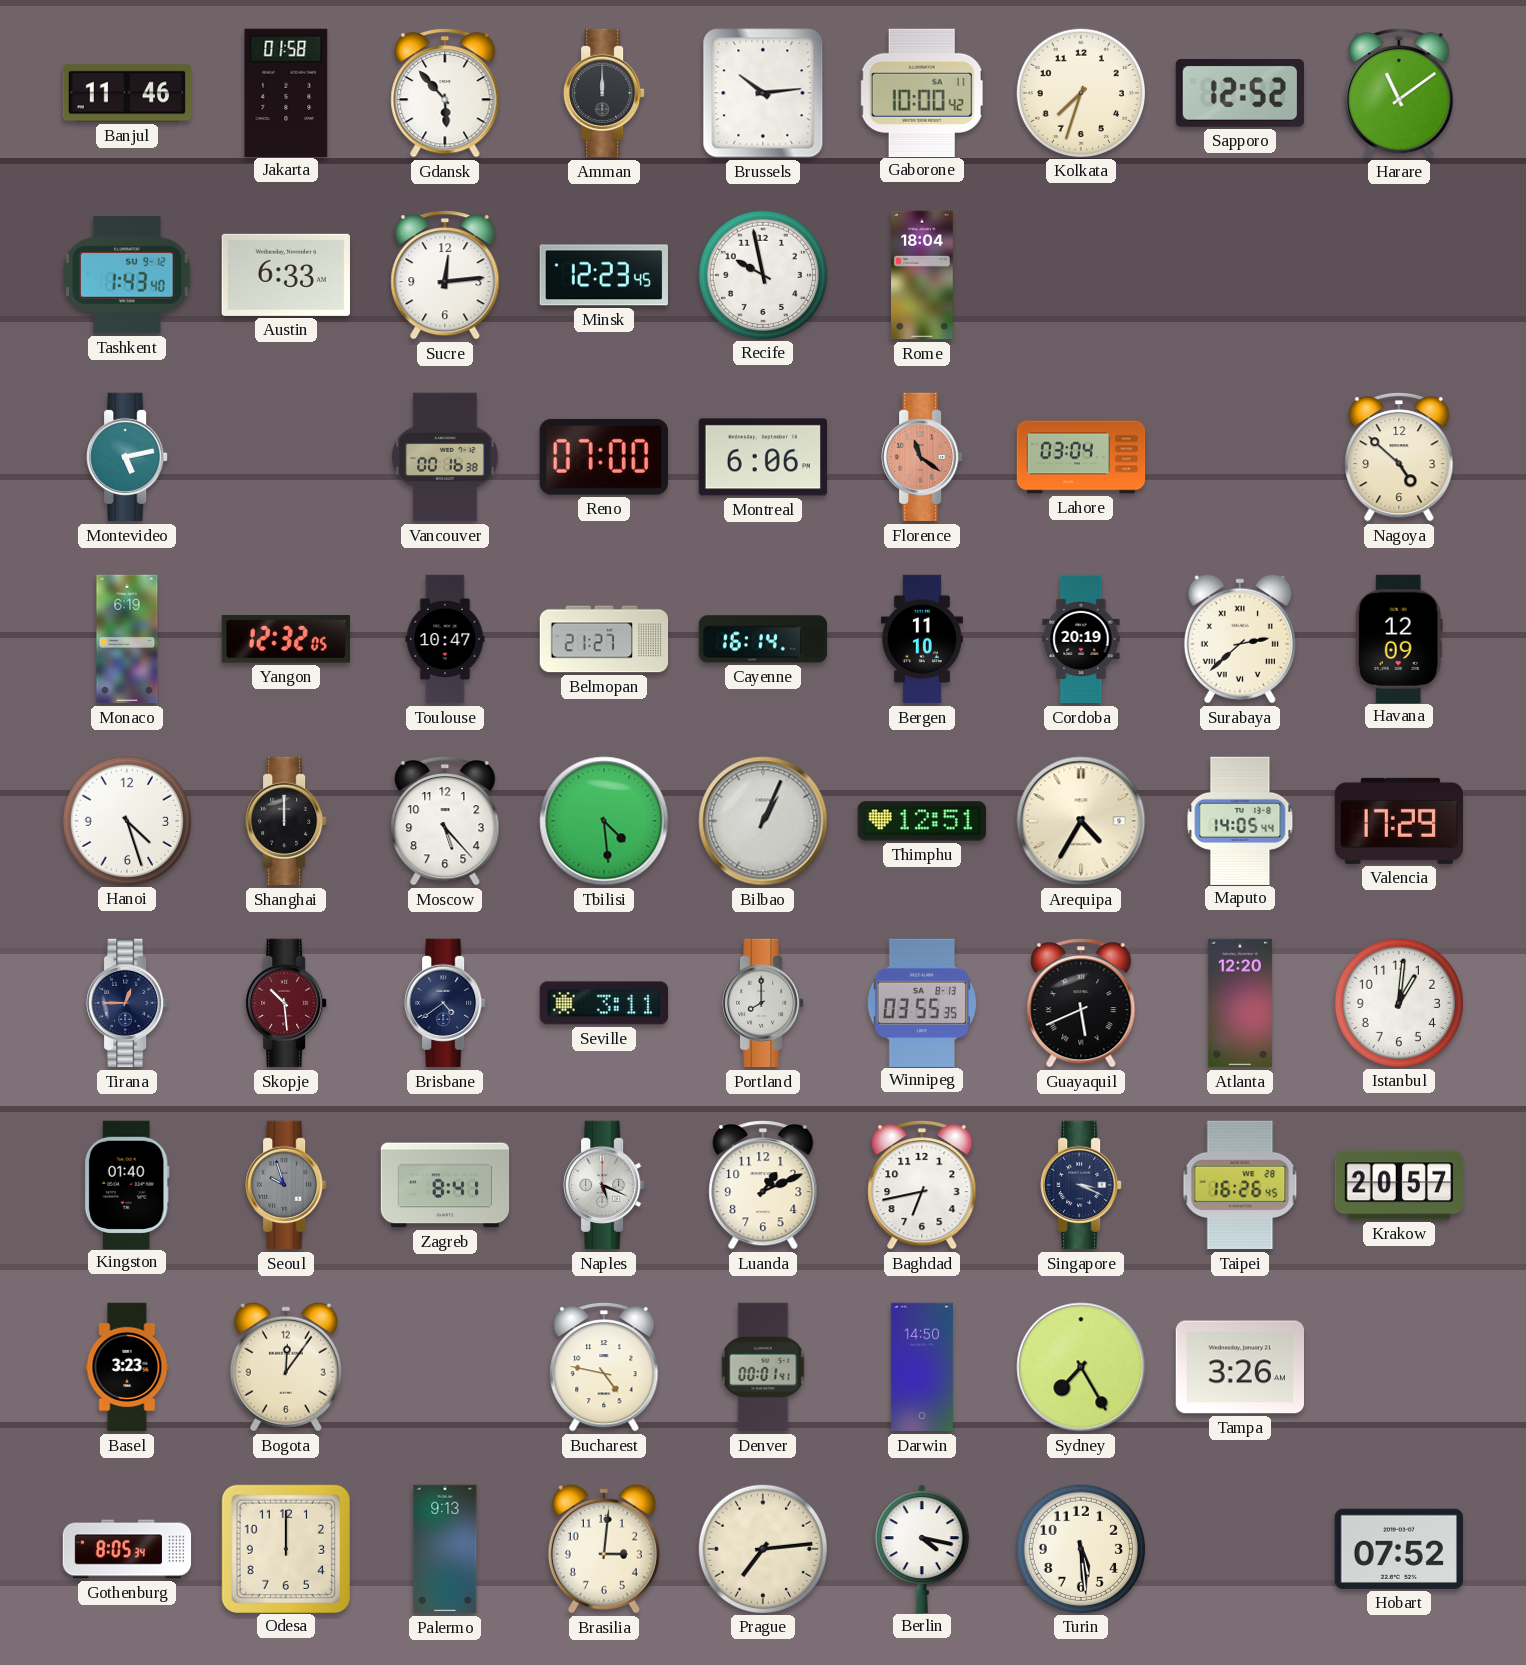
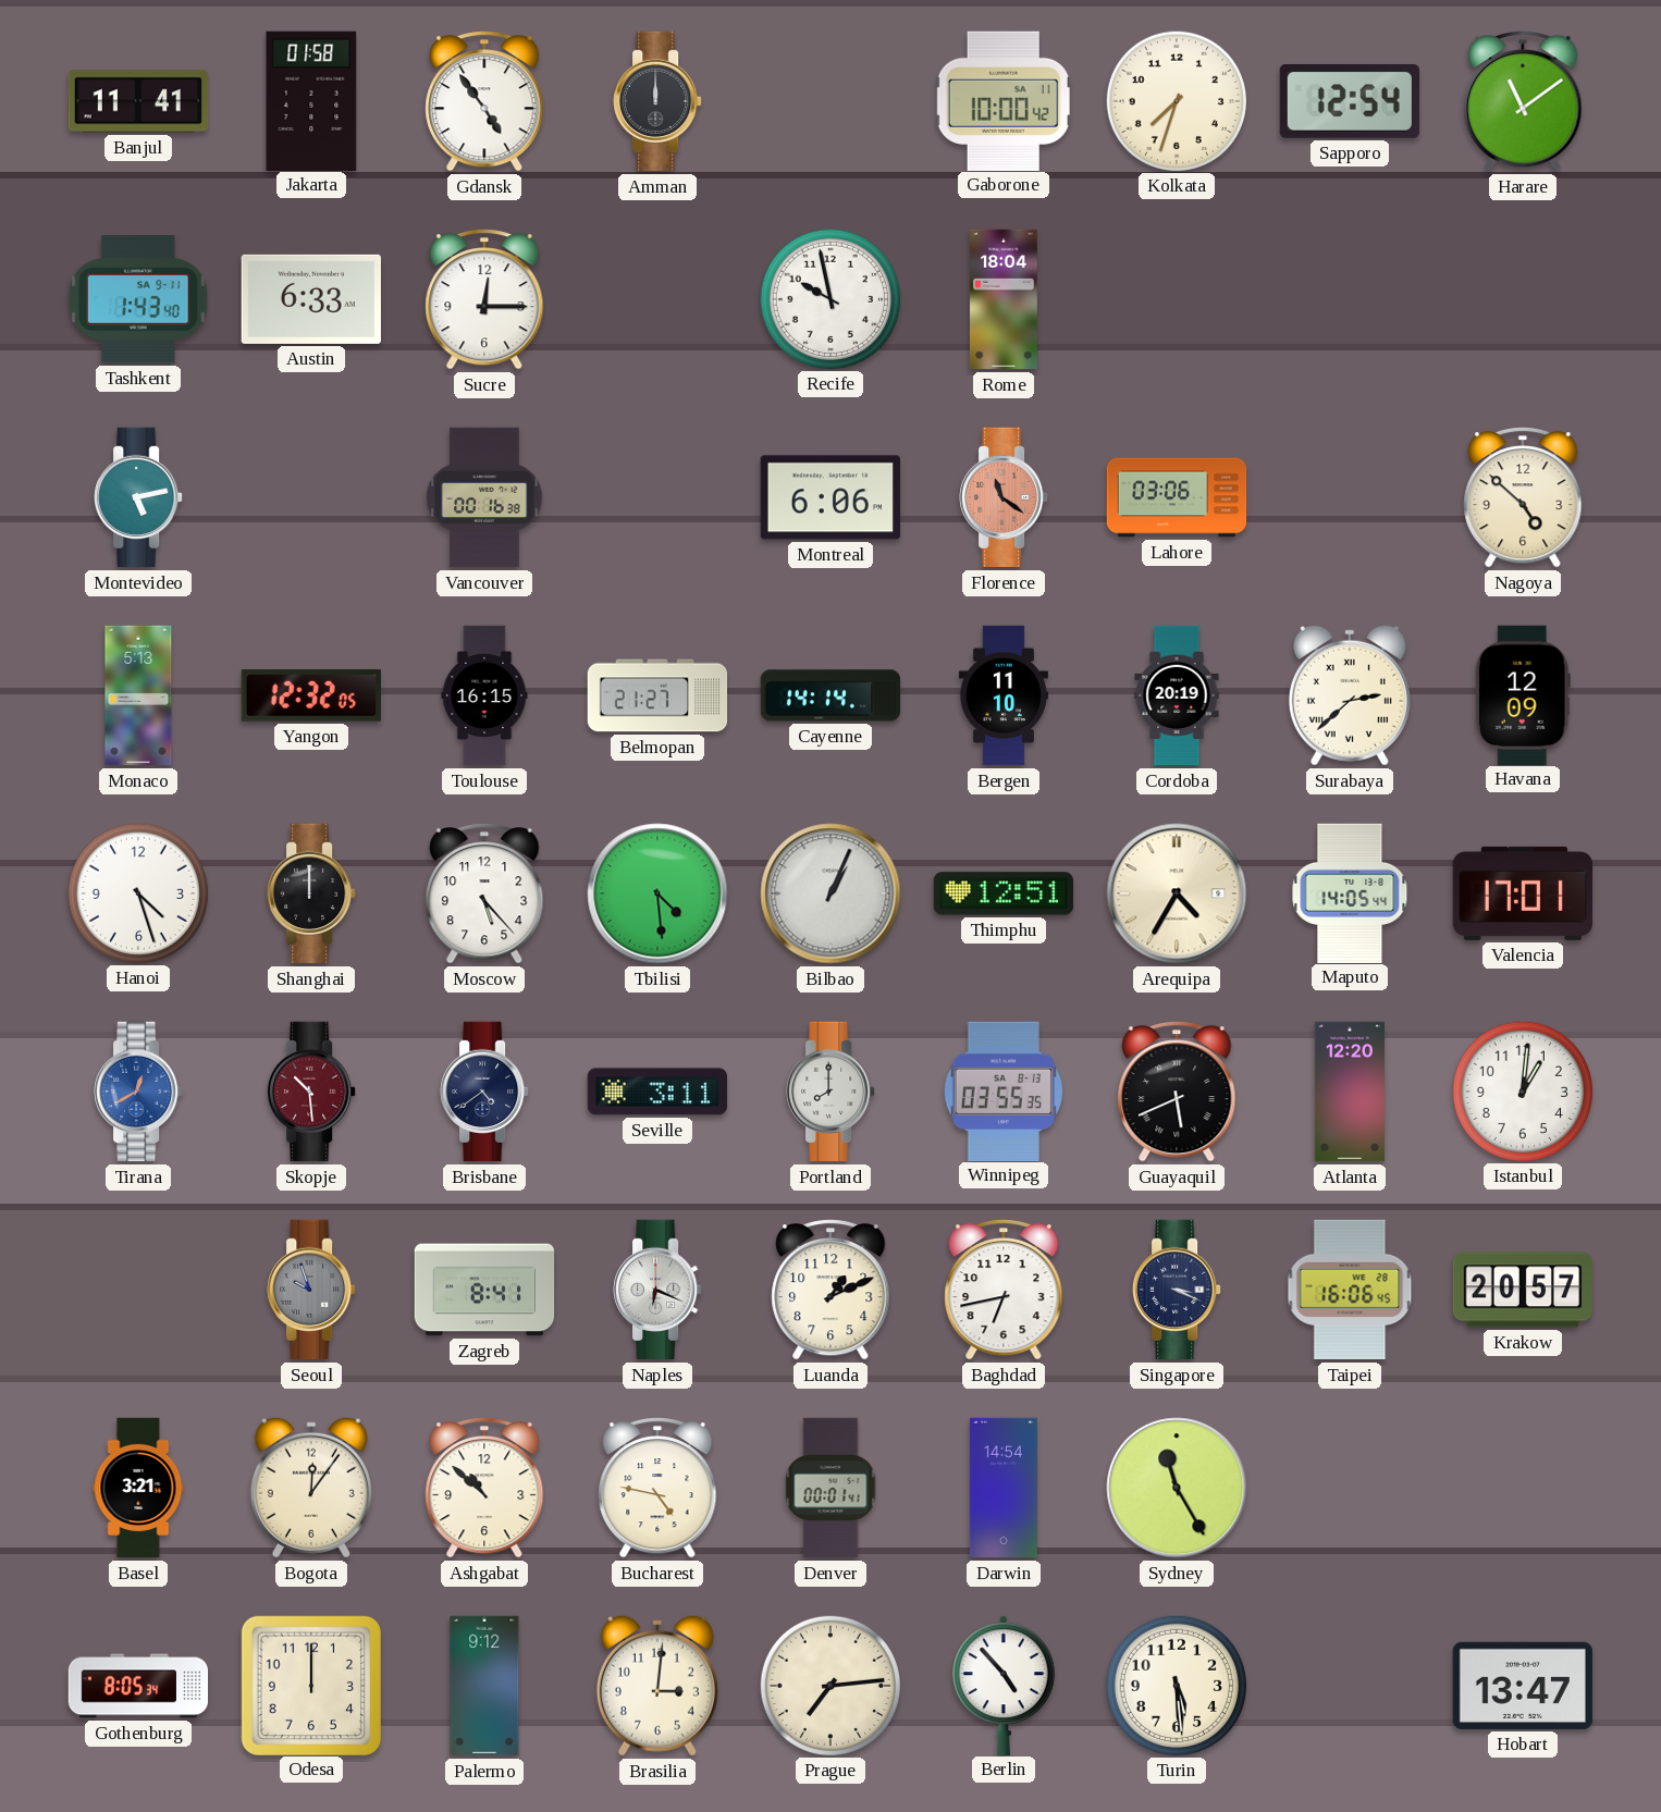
Banjul: 11:46 -> 11:41
Gdansk: 5:53 -> 4:54
Brussels: 10:14 -> none
Sapporo: 12:52 -> 12:54
Tashkent date: SU 9-12 -> SA 9-11
Sucre: 12:14 -> 12:15
Minsk: 12:23 -> none
Reno: 07:00 -> none
Lahore: 03:04 -> 03:06
Monaco: 6:19 -> 5:13
Toulouse: 10:47 -> 16:15
Cayenne: 16:14 -> 14:14
Valencia: 17:29 -> 17:01
Tirana: 12:45 -> 12:40
Tirana dial: navy -> blue
Kingston: 01:40 -> none
Naples: 5:19 -> 6:19
Taipei: 16:26 -> 16:06
Basel: 3:23 -> 3:21
Ashgabat: none -> 10:52
Darwin: 14:50 -> 14:54
Sydney: 7:25 -> 11:25
Tampa: 3:26 -> none
Palermo: 9:13 -> 9:12
Berlin: 4:17 -> 4:53
Hobart: 07:52 -> 13:47
